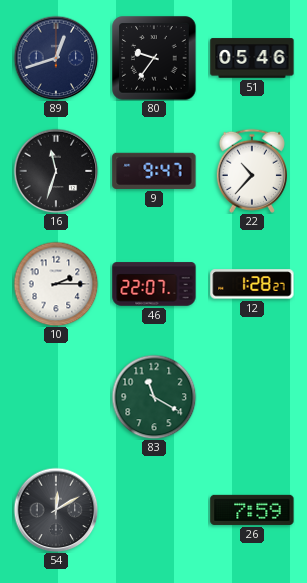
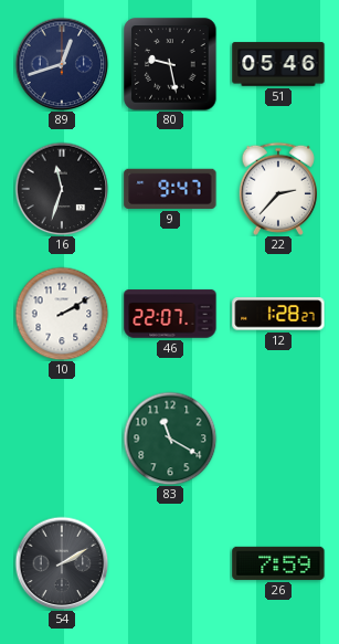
80: 9:36 -> 9:28
22: 10:37 -> 2:37
10: 2:15 -> 2:10
54: 12:10 -> 2:10
